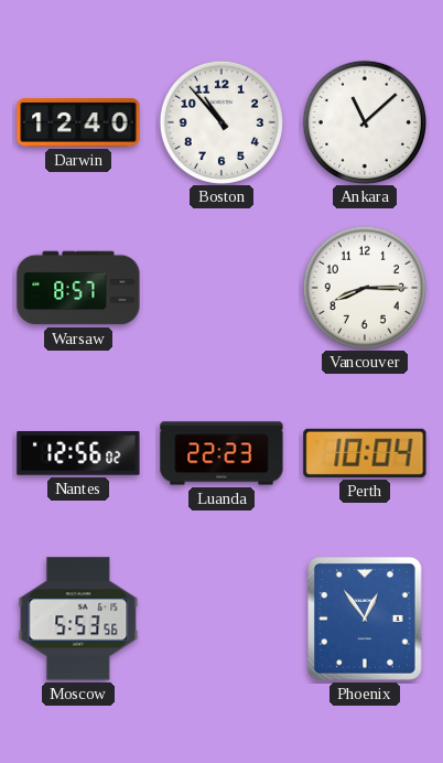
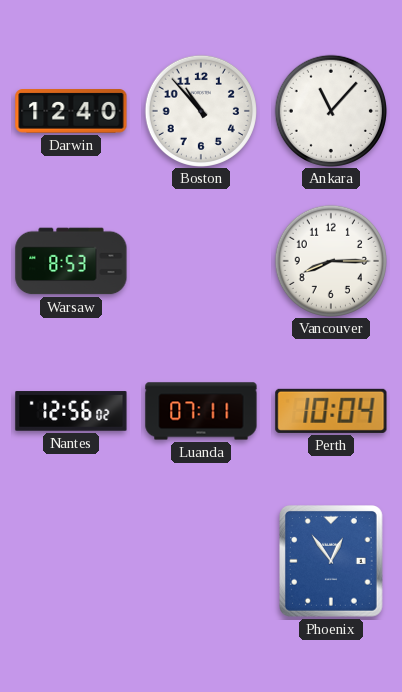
Ankara: 11:08 -> 11:07
Warsaw: 8:57 -> 8:53
Luanda: 22:23 -> 07:11
Moscow: 5:53 -> none
